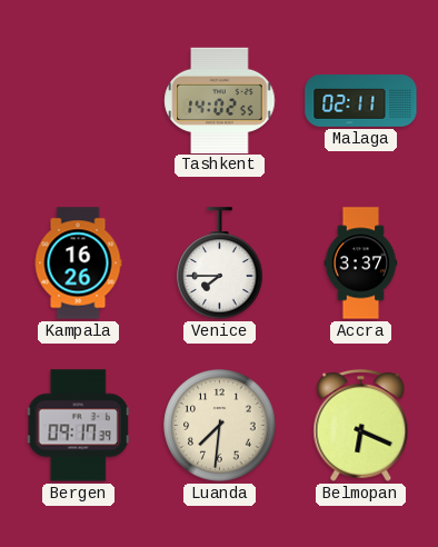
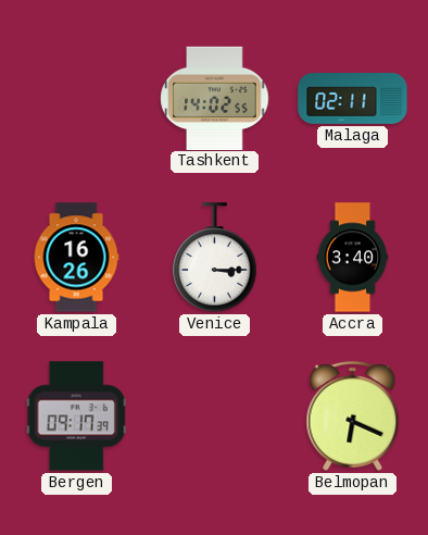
Venice: 7:45 -> 3:15
Accra: 3:37 -> 3:40
Luanda: 7:31 -> none
